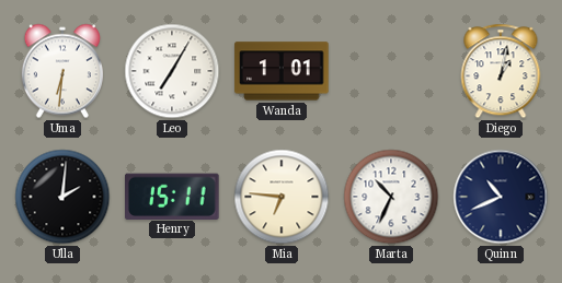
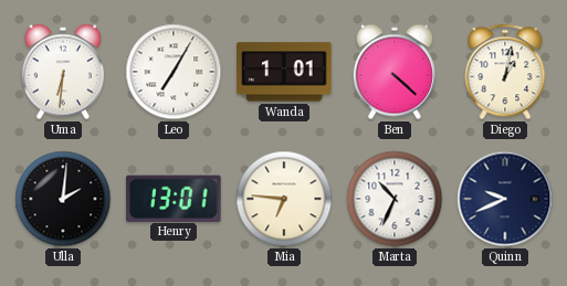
Ben: none -> 4:22
Henry: 15:11 -> 13:01
Quinn: 10:41 -> 9:41
